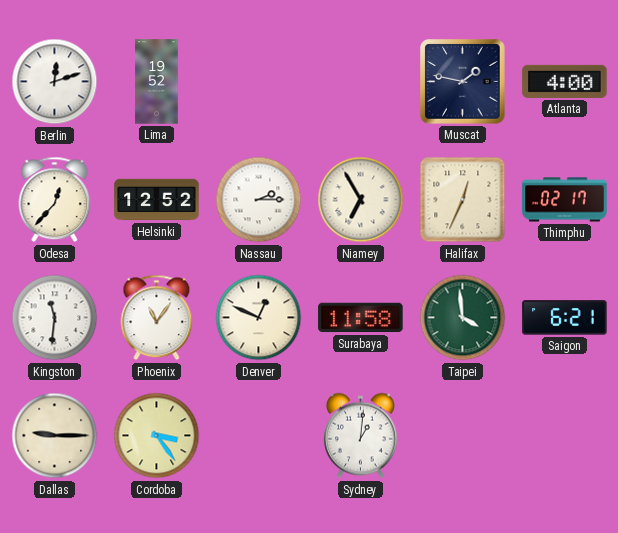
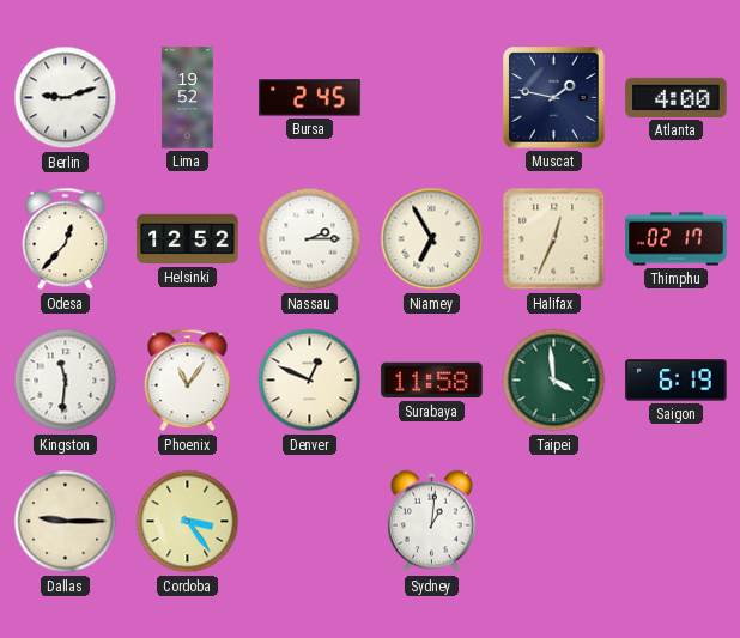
Berlin: 12:12 -> 9:12
Bursa: none -> 2:45
Saigon: 6:21 -> 6:19
